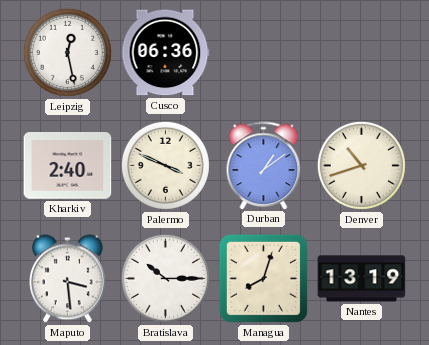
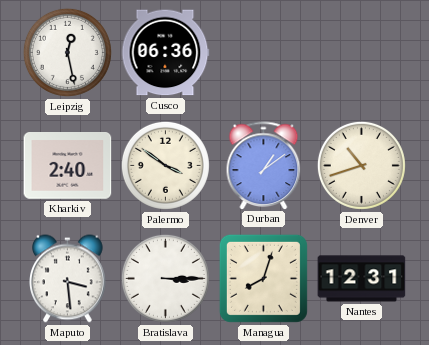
Palermo: 3:49 -> 3:51
Bratislava: 10:15 -> 3:15
Nantes: 13:19 -> 12:31
